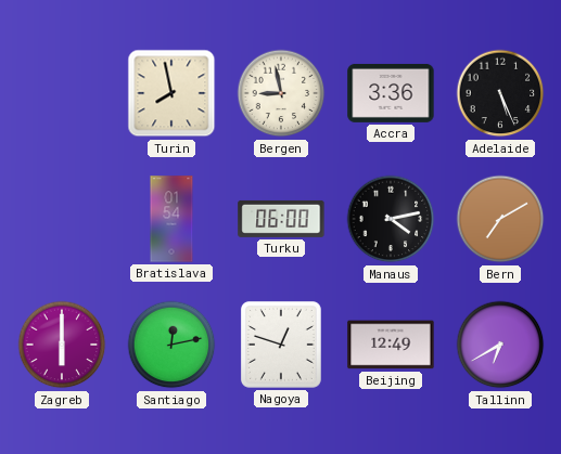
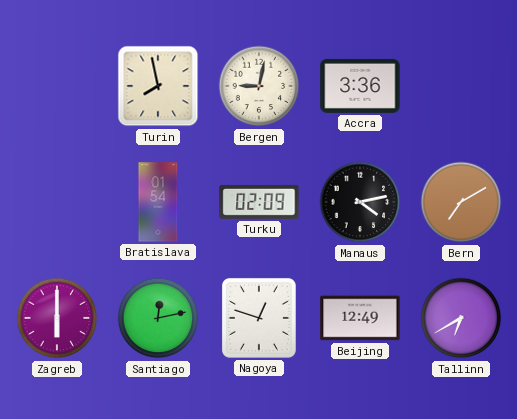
Bergen: 8:58 -> 9:02
Adelaide: 5:26 -> none
Turku: 06:00 -> 02:09
